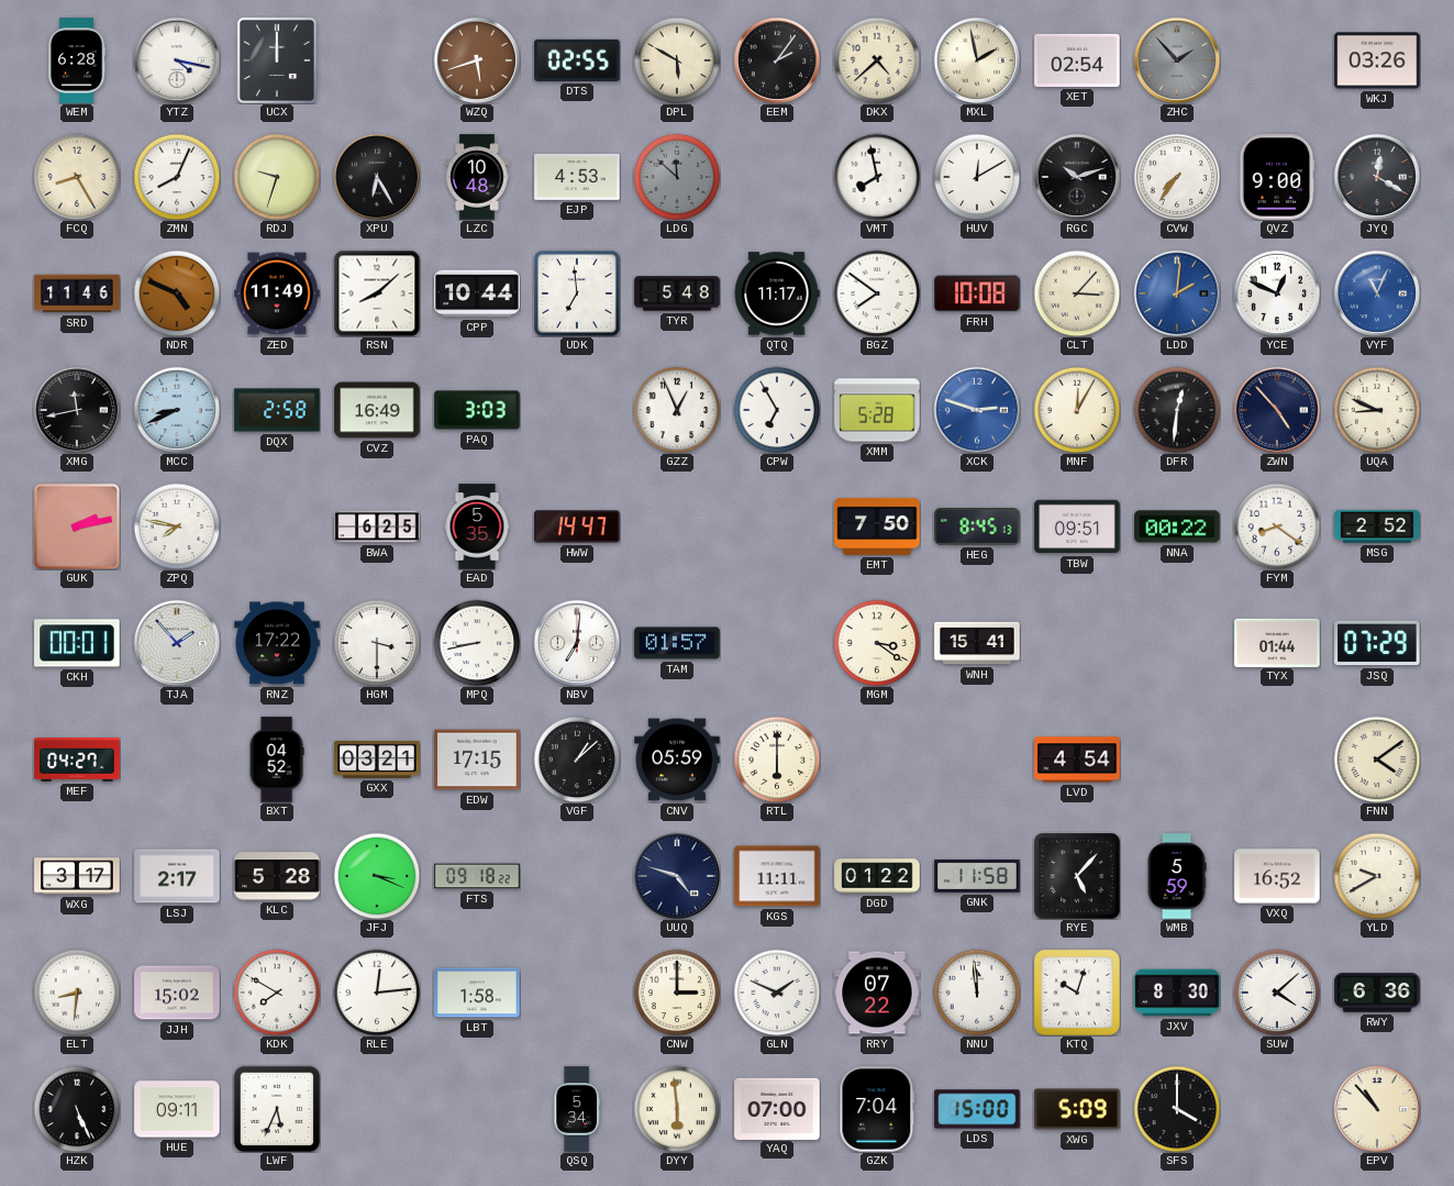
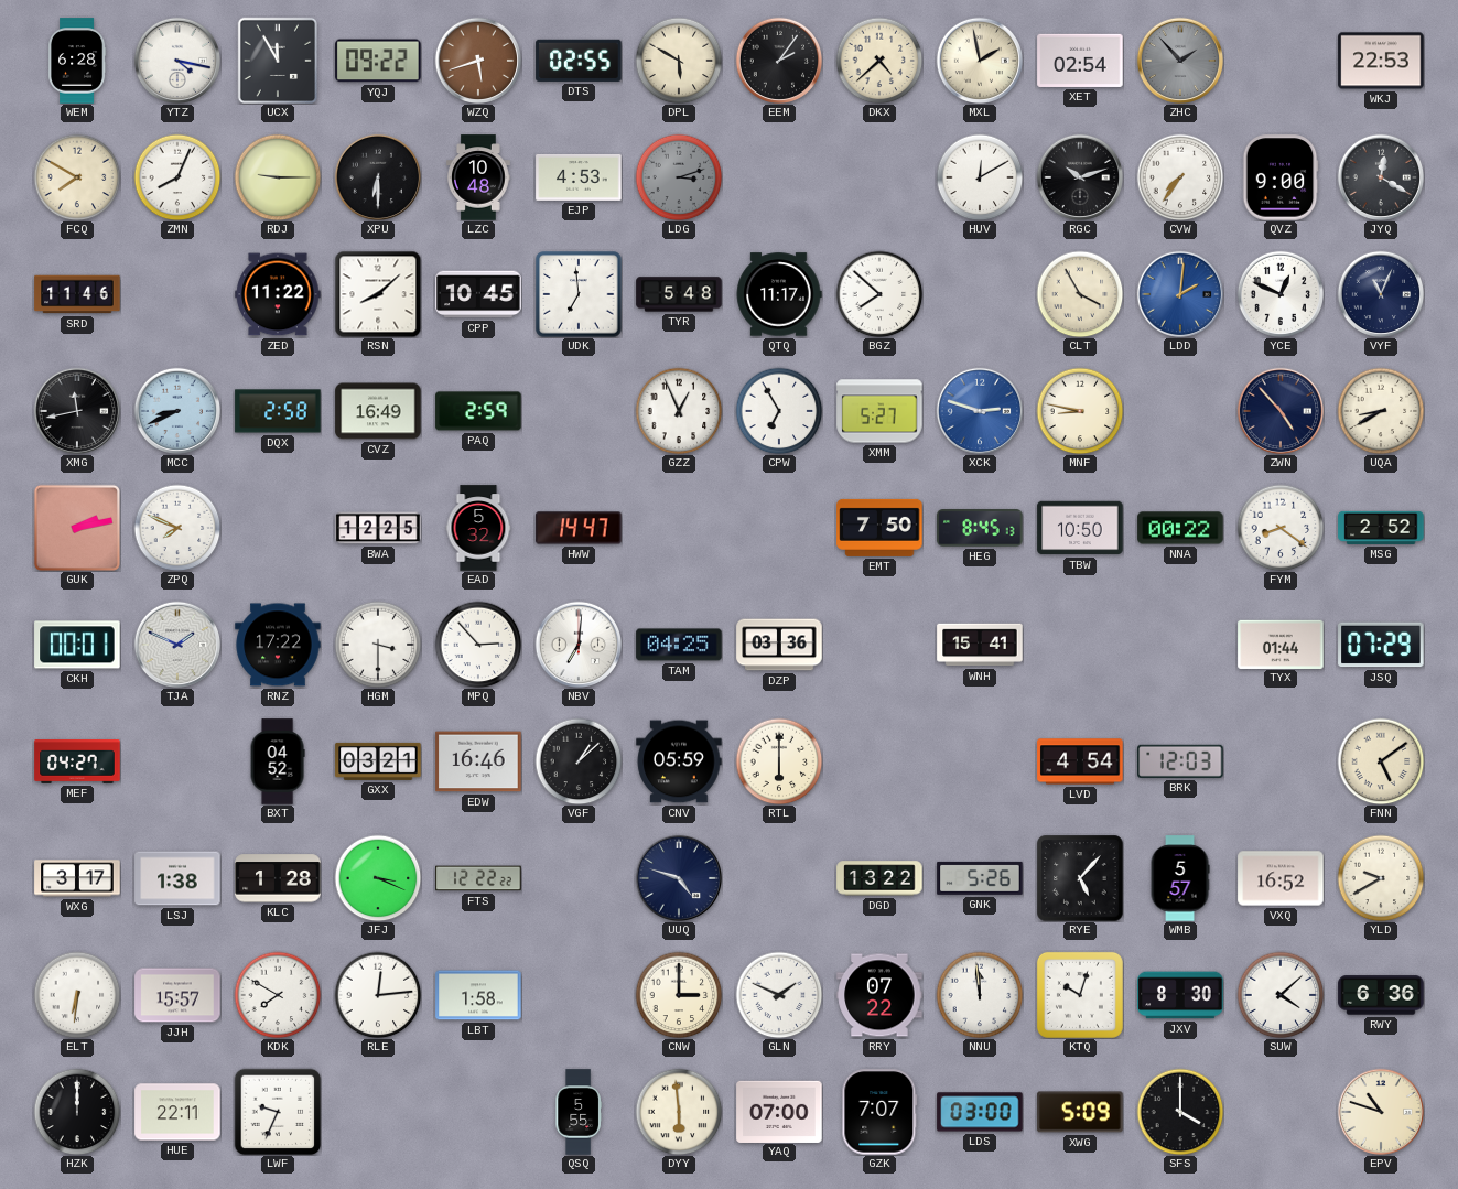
UCX: 12:00 -> 11:55
YQJ: none -> 09:22
WKJ: 03:26 -> 22:53
FCQ: 8:25 -> 7:50
RDJ: 9:33 -> 9:15
XPU: 6:25 -> 6:30
LDG: 11:52 -> 3:12
VMT: 7:58 -> none
NDR: 4:49 -> none
ZED: 11:49 -> 11:22
CPP: 10:44 -> 10:45
BGZ: 7:51 -> 7:52
FRH: 10:08 -> none
CLT: 3:07 -> 3:55
VYF dial: blue -> navy
PAQ: 3:03 -> 2:59
XMM: 5:28 -> 5:27
MNF: 12:05 -> 8:47
DFR: 12:31 -> none
UQA: 8:49 -> 8:40
ZPQ: 7:47 -> 7:49
BWA: 6:25 -> 12:25
EAD: 5:35 -> 5:32
TBW: 09:51 -> 10:50
TJA: 1:53 -> 1:49
MPQ: 8:43 -> 2:53
TAM: 01:57 -> 04:25
DZP: none -> 03:36
MGM: 3:21 -> none
EDW: 17:15 -> 16:46
BRK: none -> 12:03
FNN: 4:09 -> 5:09
LSJ: 2:17 -> 1:38
KLC: 5:28 -> 1:28
FTS: 09:18 -> 12:22
KGS: 11:11 -> none
DGD: 01:22 -> 13:22
GNK: 11:58 -> 5:26
WMB: 5:59 -> 5:57
ELT: 8:31 -> 6:31
JJH: 15:02 -> 15:57
HZK: 5:26 -> 12:00
HUE: 09:11 -> 22:11
LWF: 5:34 -> 9:34
QSQ: 5:34 -> 5:55
GZK: 7:04 -> 7:07
LDS: 15:00 -> 03:00
EPV: 10:53 -> 10:48
